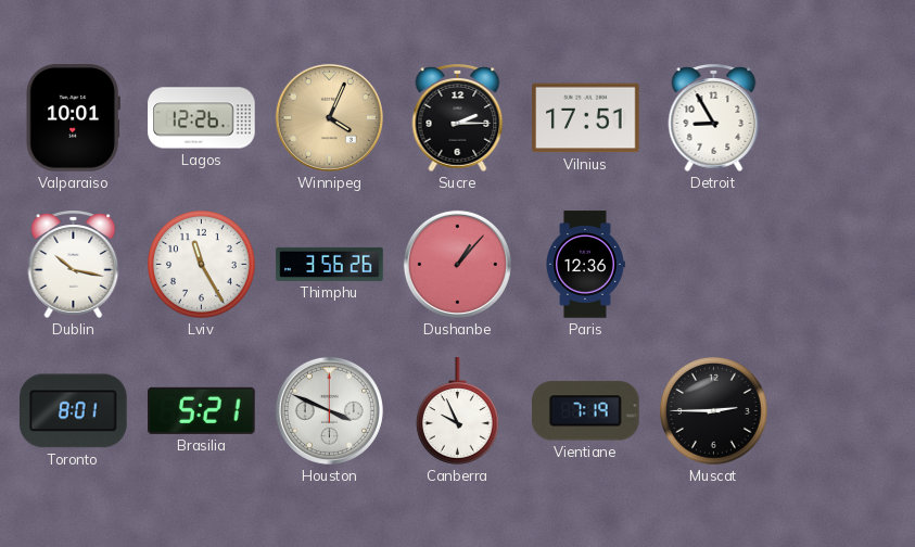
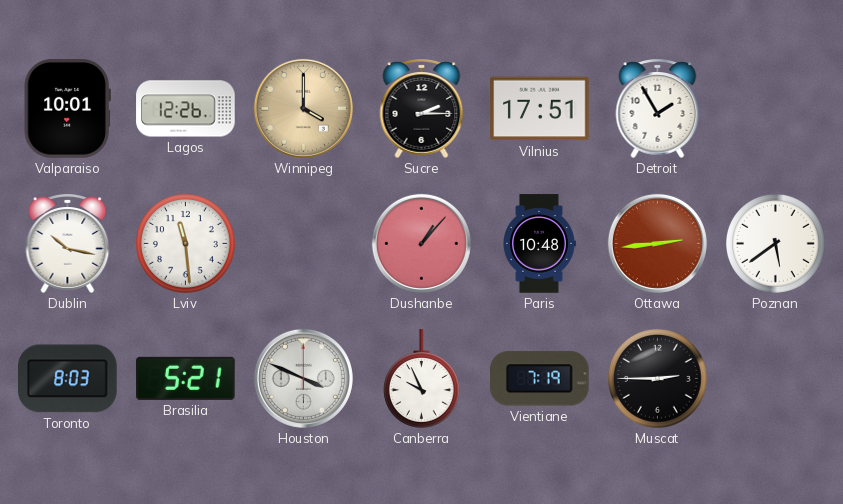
Winnipeg: 4:04 -> 4:00
Detroit: 8:55 -> 1:55
Lviv: 11:25 -> 11:29
Thimphu: 3:56 -> none
Paris: 12:36 -> 10:48
Ottawa: none -> 2:44
Poznan: none -> 5:39
Toronto: 8:01 -> 8:03
